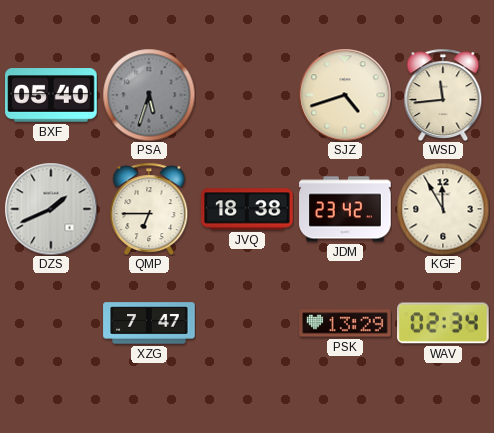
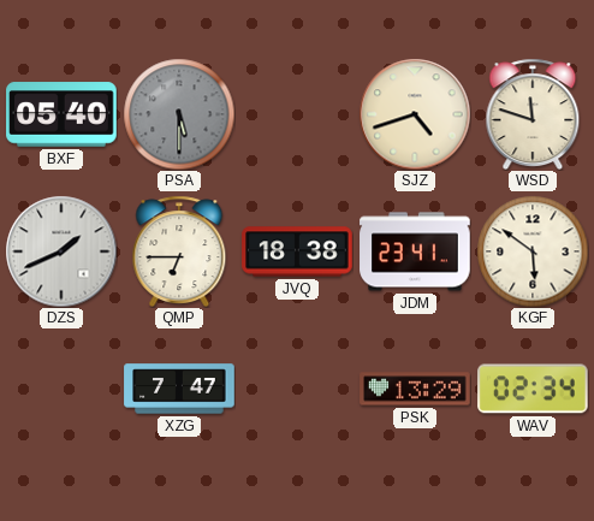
PSA: 5:33 -> 5:30
WSD: 11:44 -> 11:48
JDM: 23:42 -> 23:41
KGF: 11:55 -> 5:51
